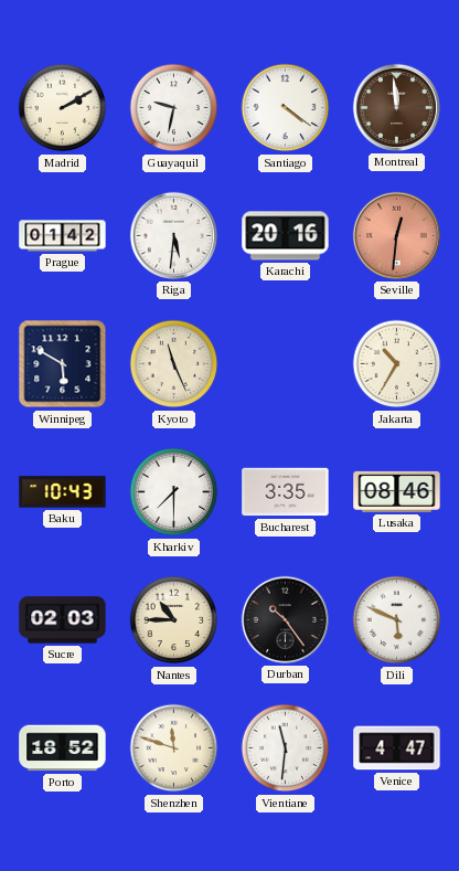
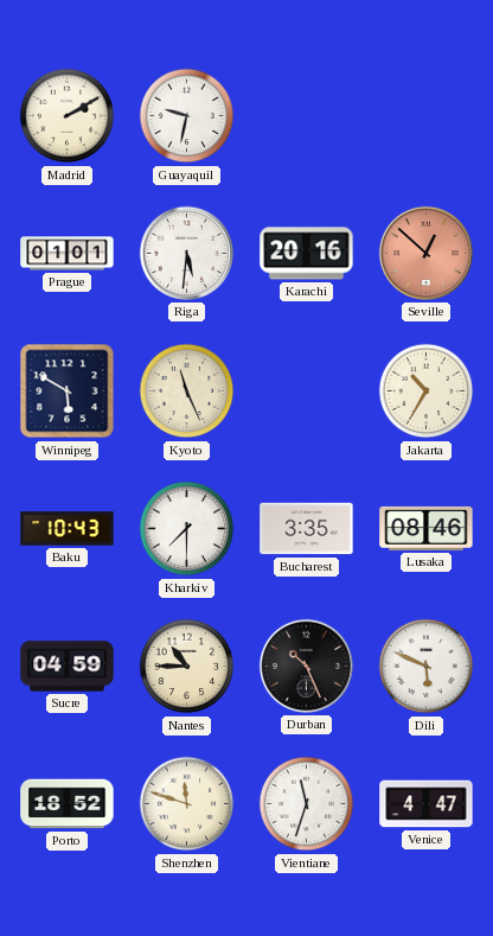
Santiago: 4:21 -> none
Montreal: 11:59 -> none
Prague: 01:42 -> 01:01
Seville: 12:31 -> 12:52
Sucre: 02:03 -> 04:59
Durban: 10:24 -> 10:26
Vientiane: 11:31 -> 11:33
